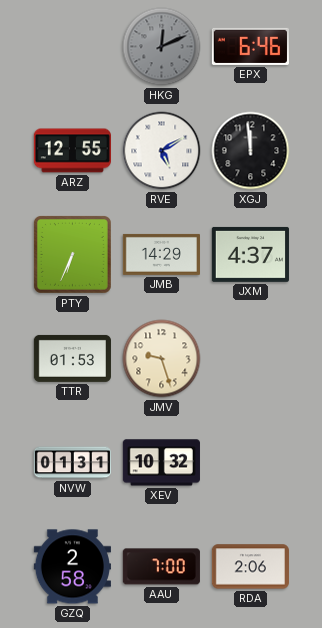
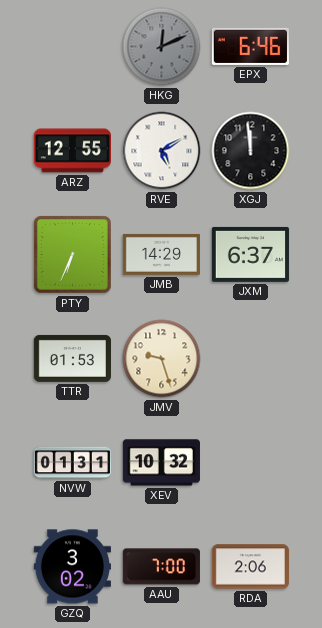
JXM: 4:37 -> 6:37
GZQ: 2:58 -> 3:02
